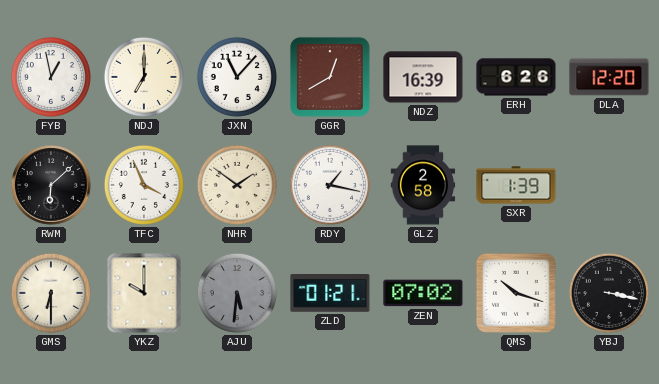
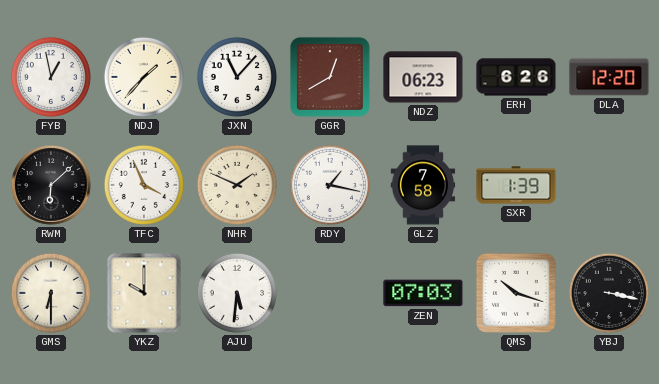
NDJ: 7:00 -> 1:37
NDZ: 16:39 -> 06:23
NHR: 1:51 -> 1:49
GLZ: 2:58 -> 7:58
AJU dial: grey -> white
ZLD: 01:21 -> none
ZEN: 07:02 -> 07:03
